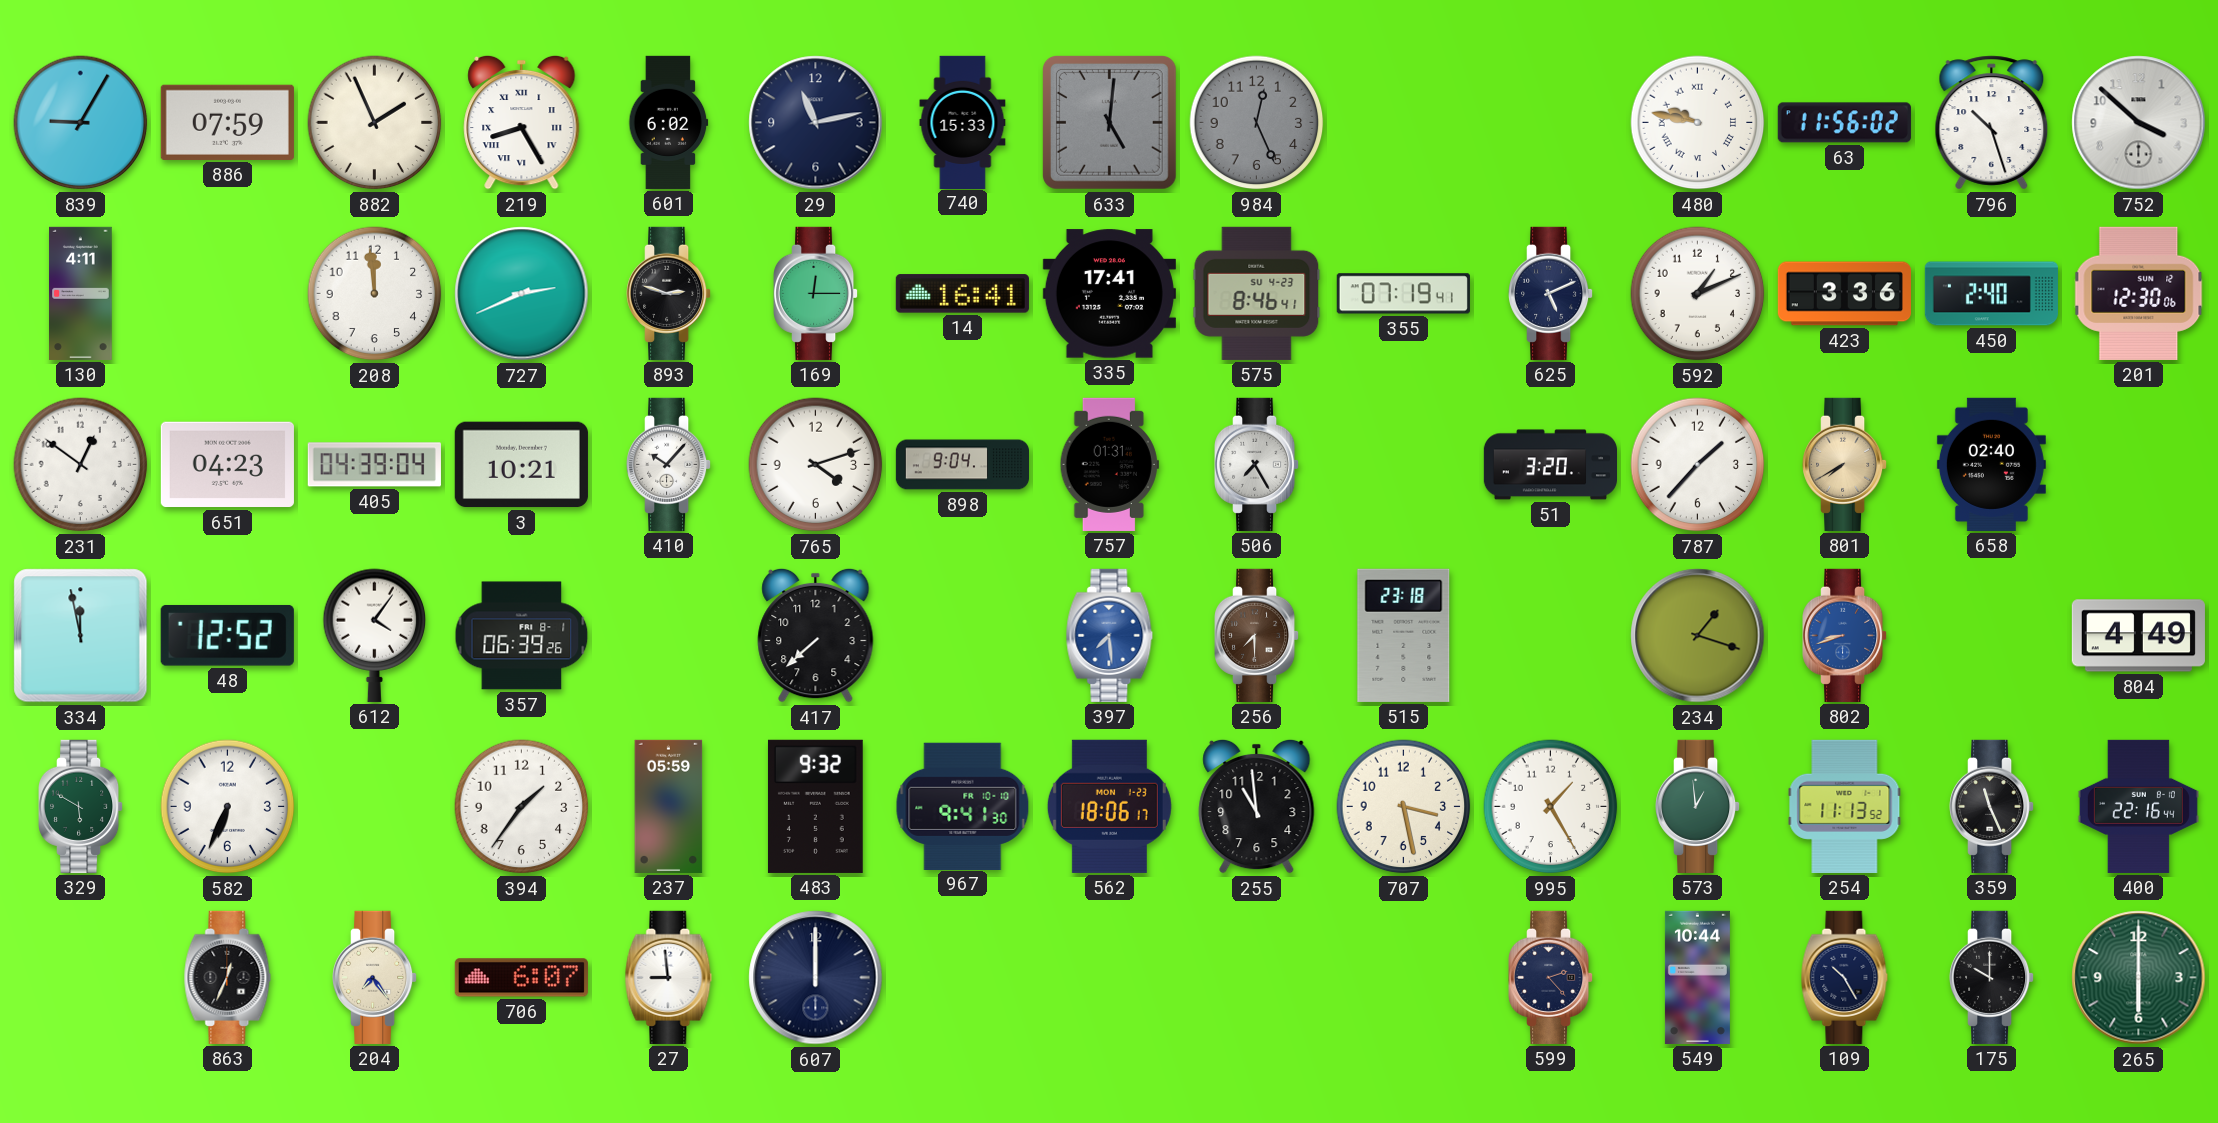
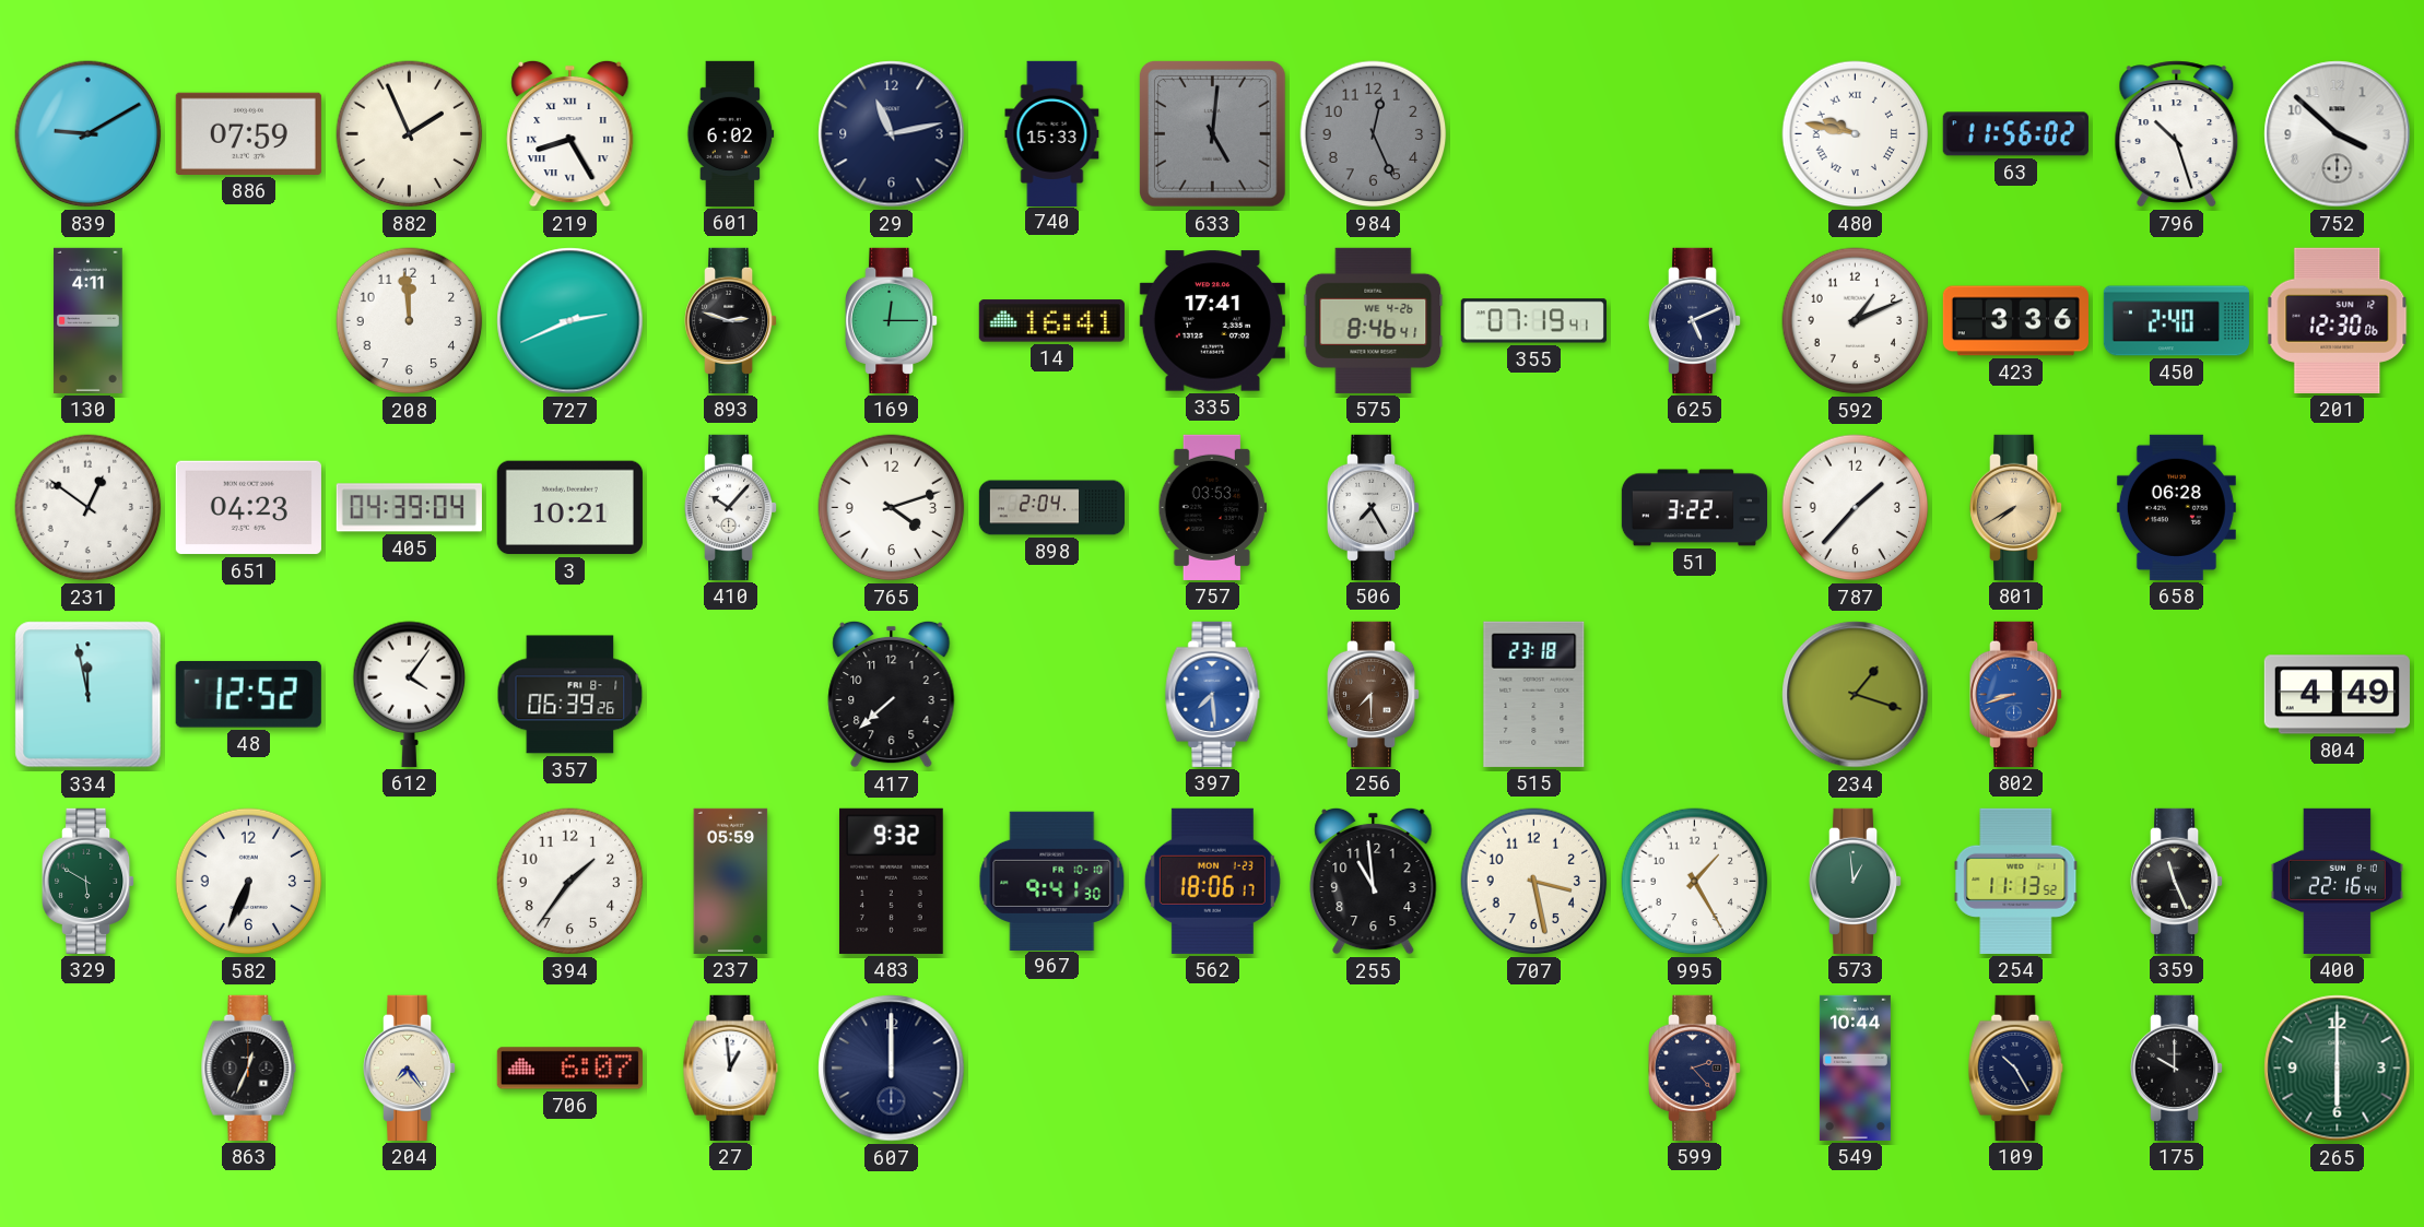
839: 9:05 -> 9:10
575 date: SU 4-23 -> WE 4-26
898: 9:04 -> 2:04
757: 01:31 -> 03:53
51: 3:20 -> 3:22
658: 02:40 -> 06:28
27: 8:59 -> 12:59
